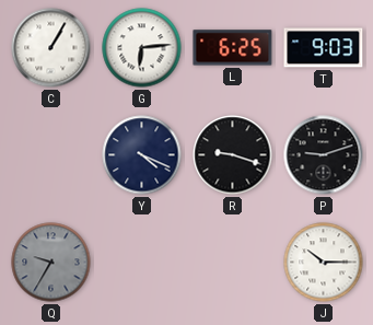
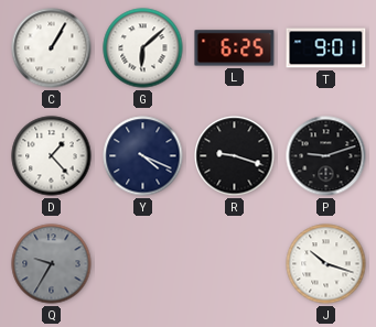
G: 6:14 -> 6:08
T: 9:03 -> 9:01
D: none -> 1:23
J: 10:15 -> 10:18
